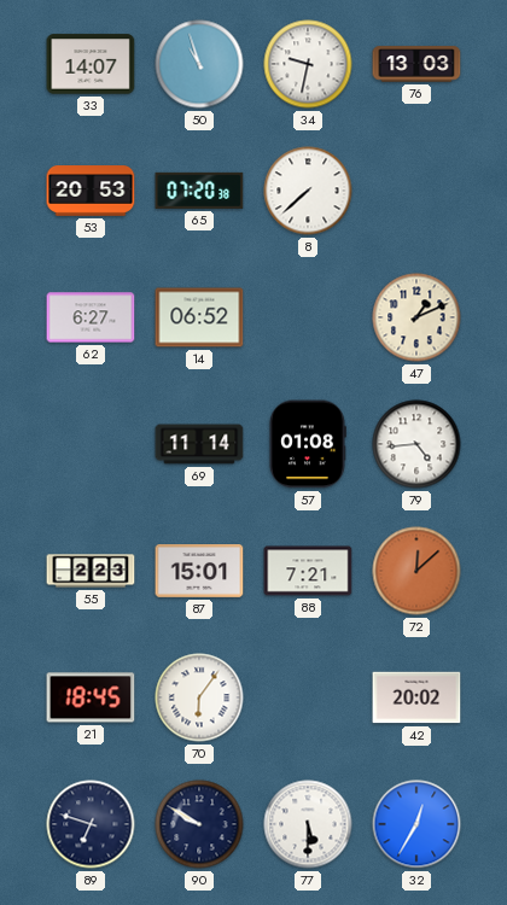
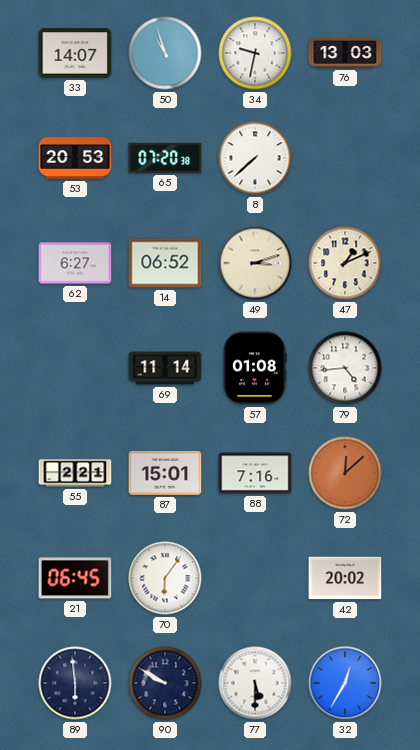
49: none -> 3:12
55: 2:23 -> 2:21
88: 7:21 -> 7:16
21: 18:45 -> 06:45
89: 6:48 -> 5:59
